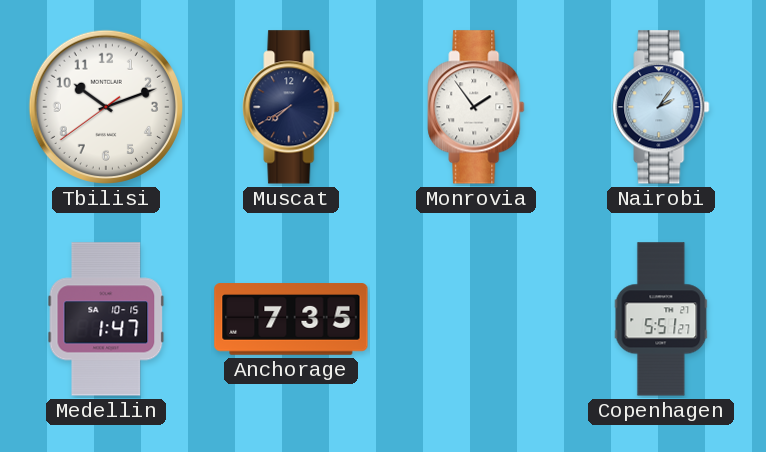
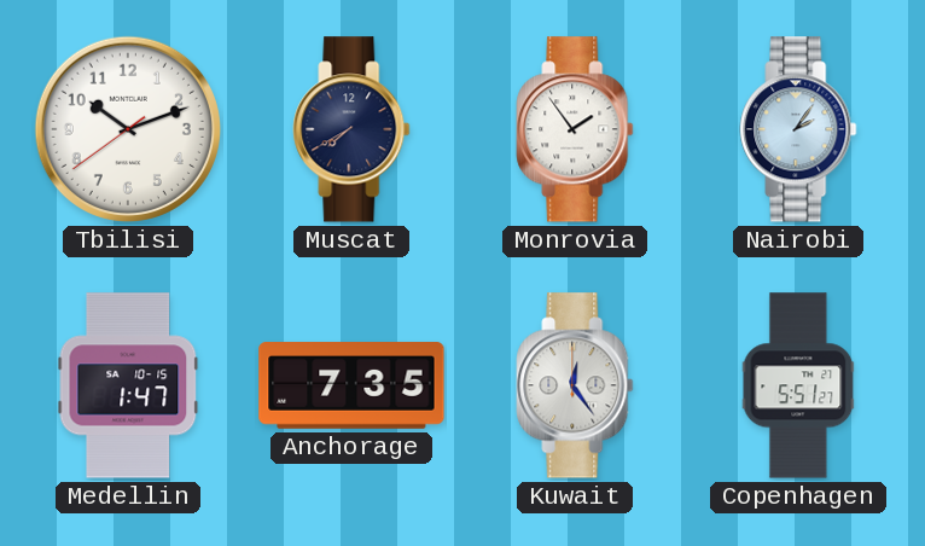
Kuwait: none -> 12:24
